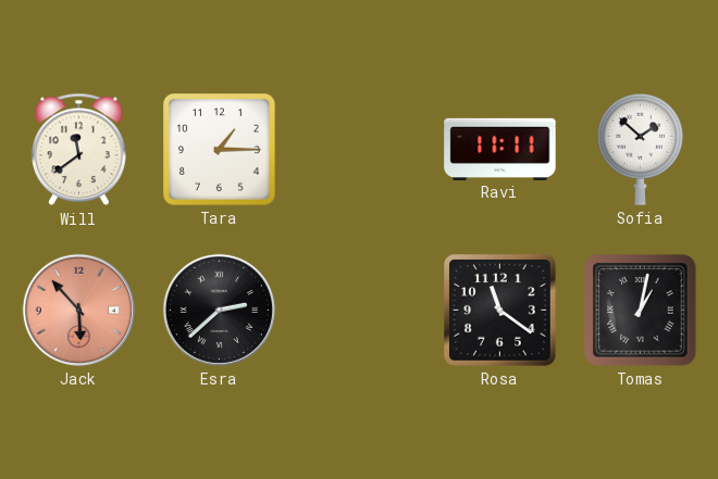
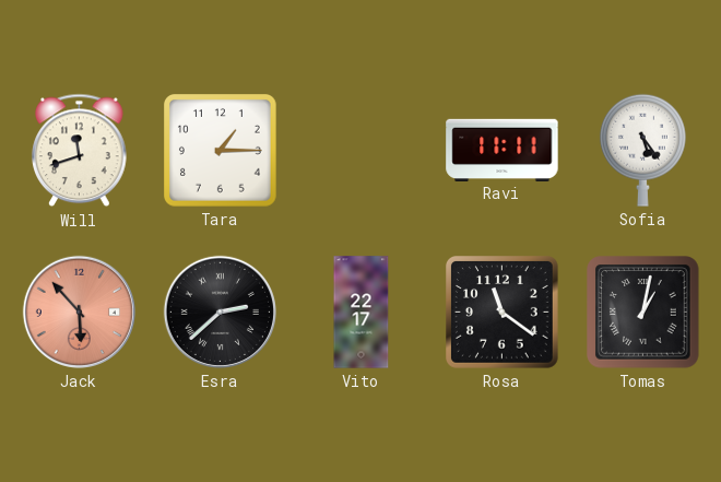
Will: 11:39 -> 11:42
Sofia: 1:52 -> 5:24
Vito: none -> 22:17
